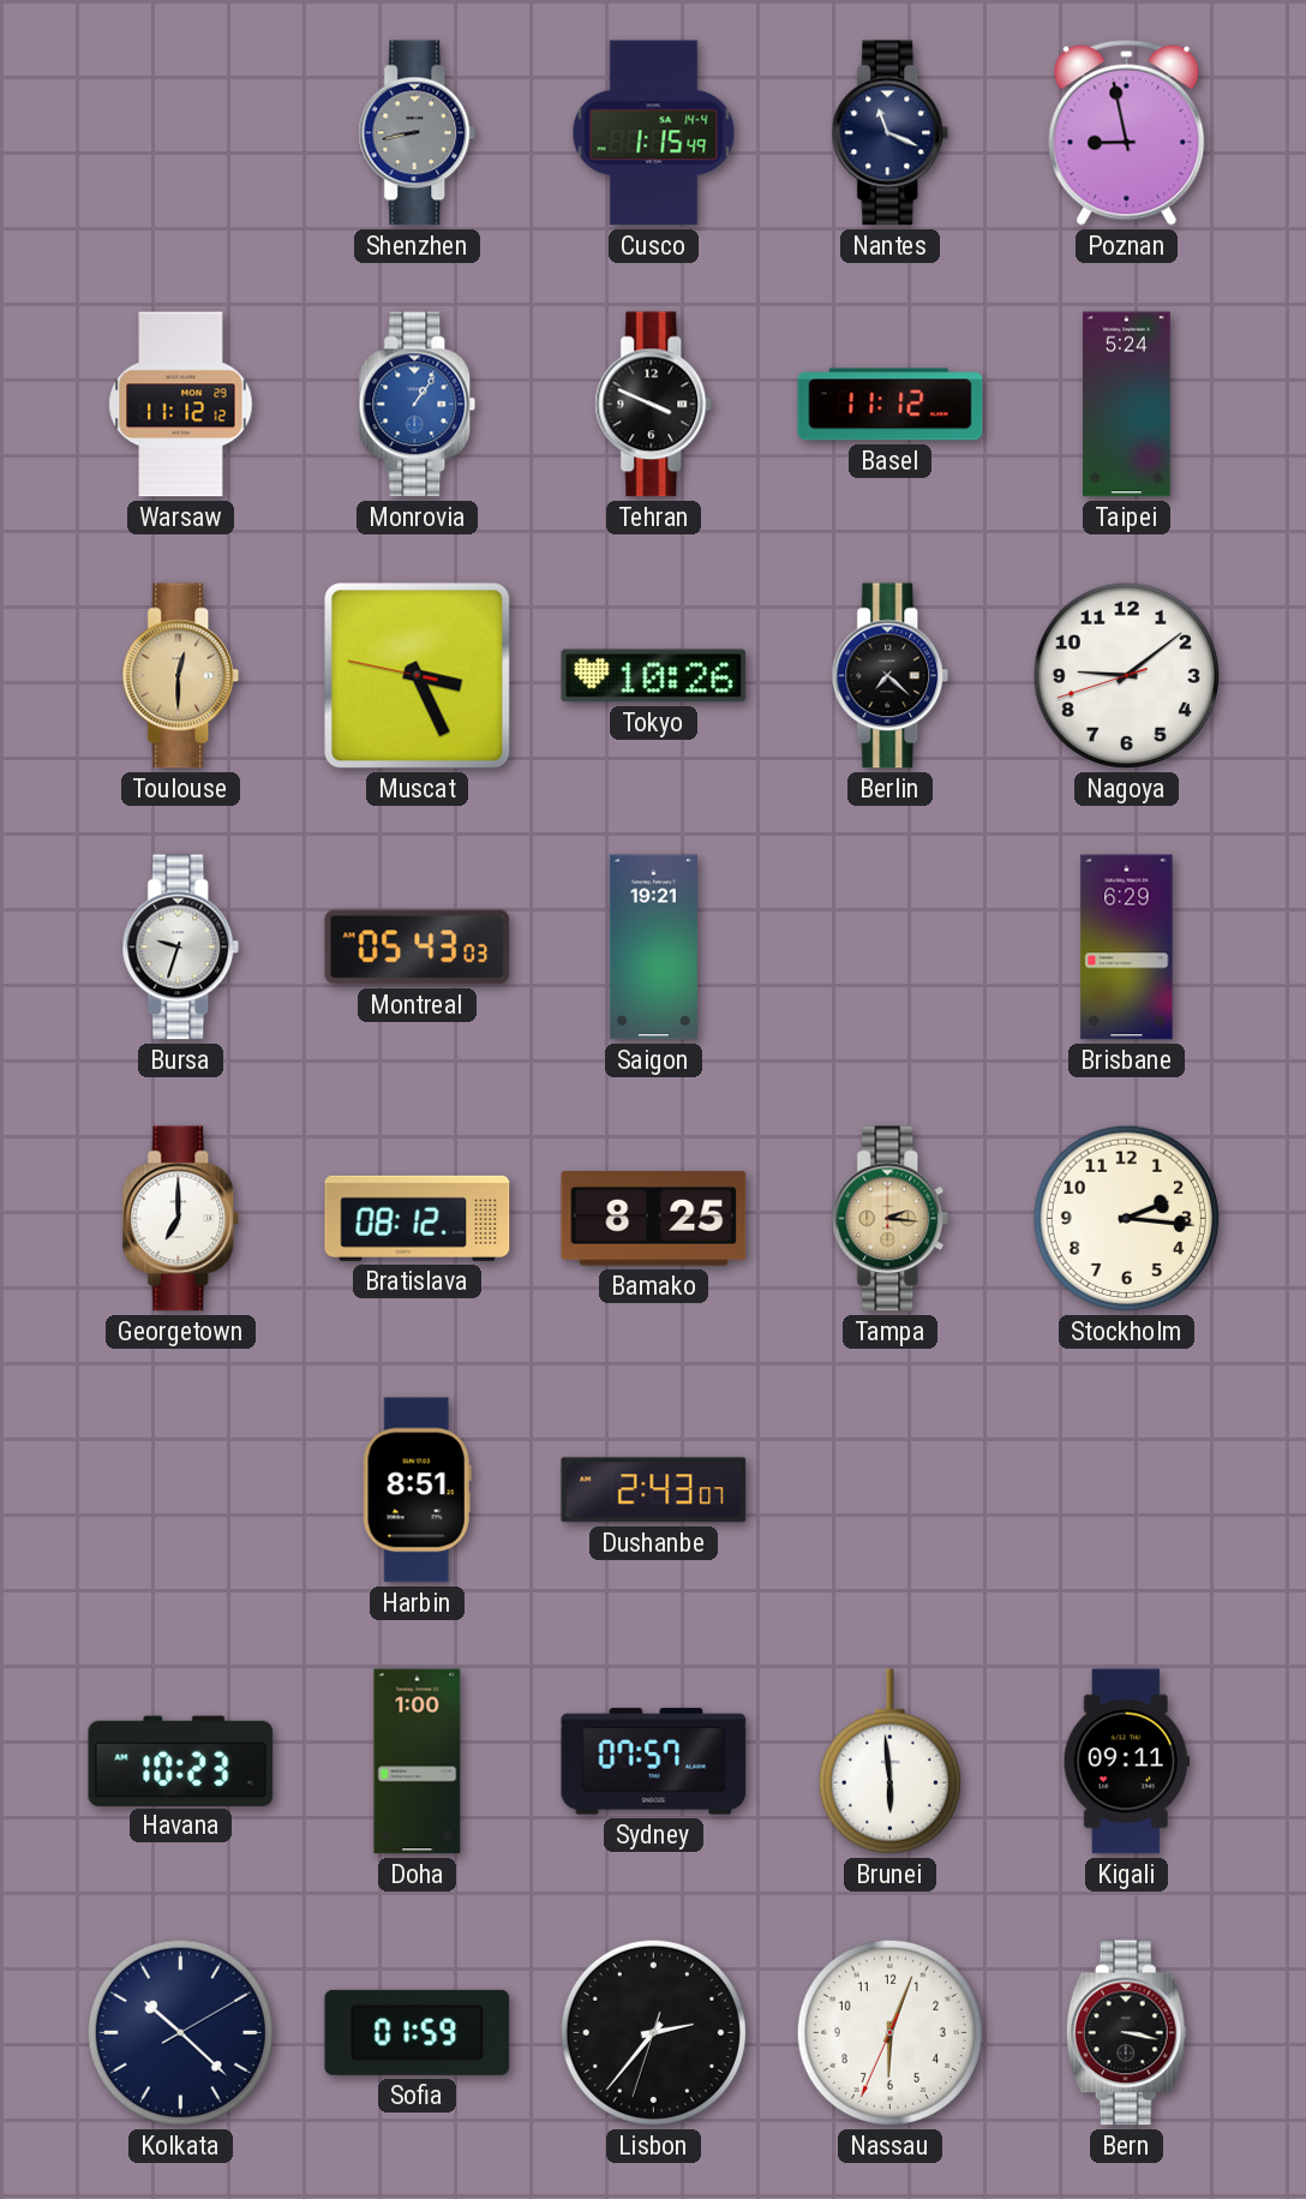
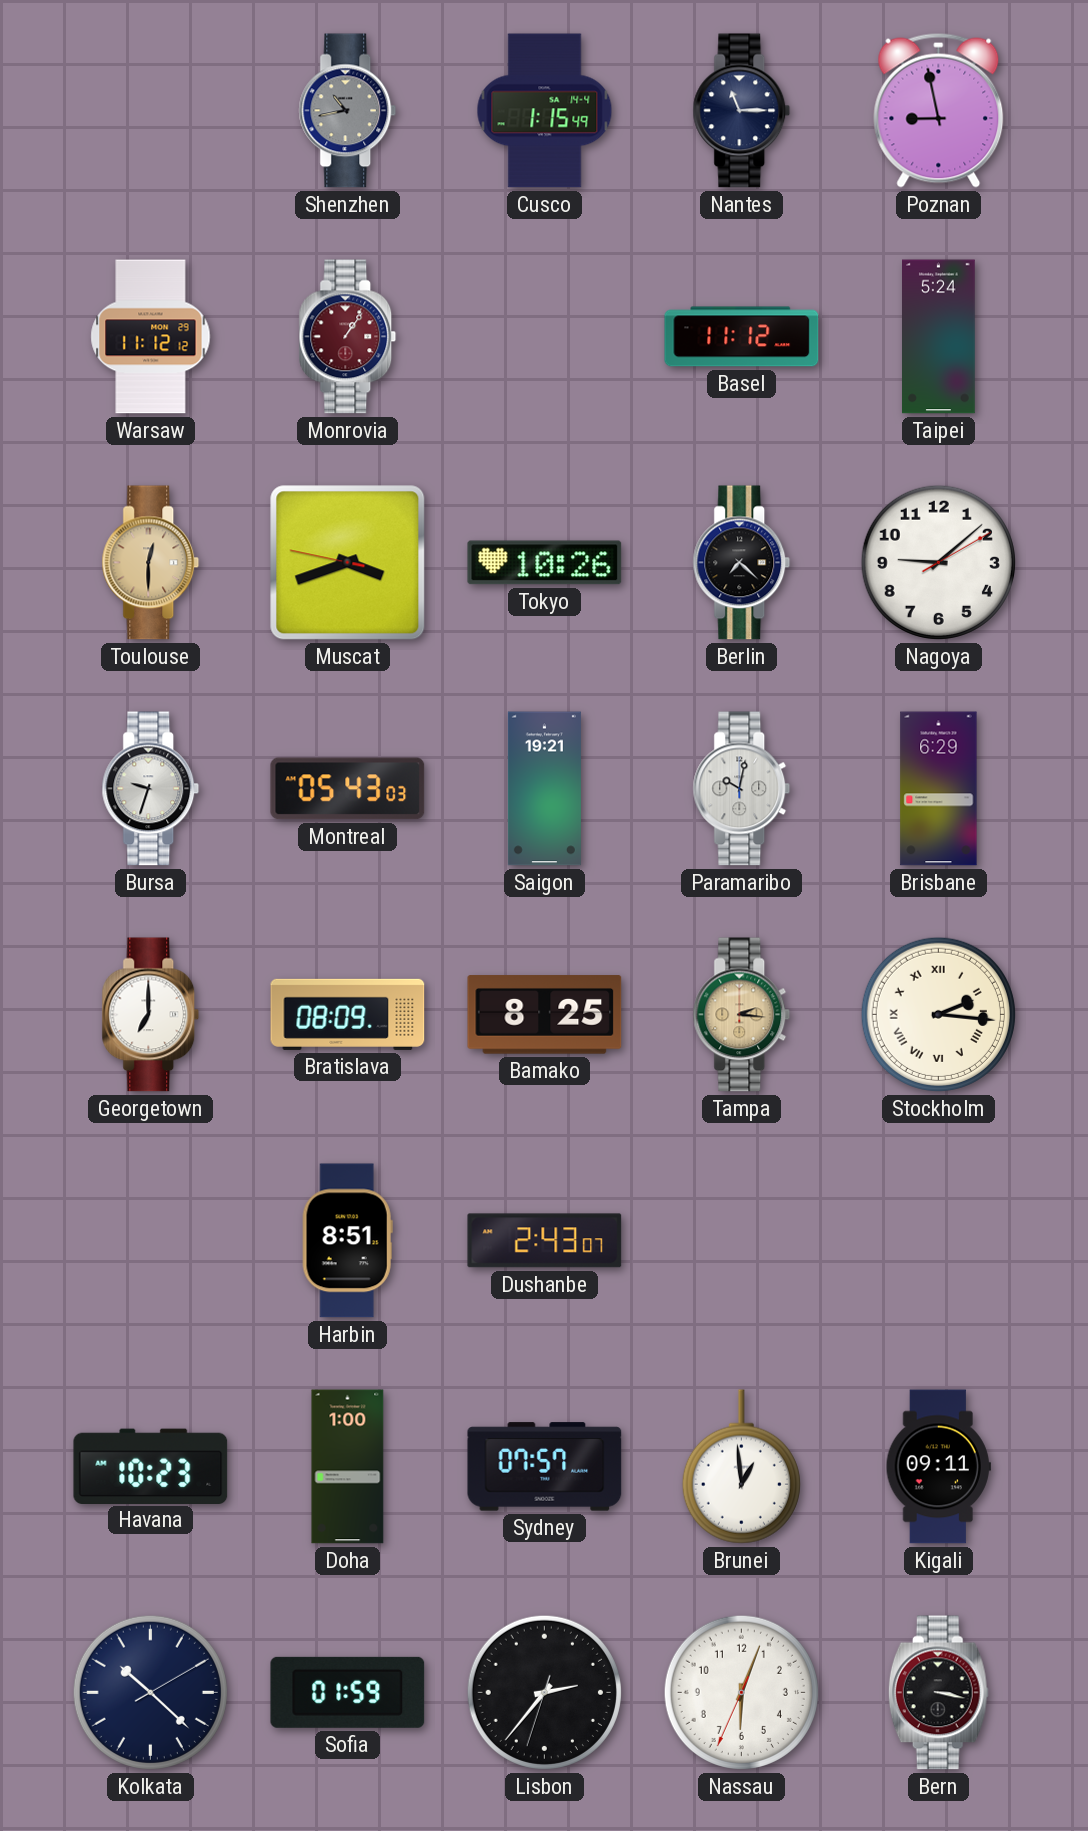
Shenzhen: 8:43 -> 10:43
Nantes: 11:19 -> 11:15
Monrovia dial: blue -> burgundy
Tehran: 3:49 -> none
Muscat: 3:25 -> 3:41
Nagoya: 9:08:42 -> 9:08:10
Paramaribo: none -> 10:02
Bratislava: 08:12 -> 08:09
Stockholm numerals: Arabic -> Roman
Brunei: 5:59 -> 12:59
